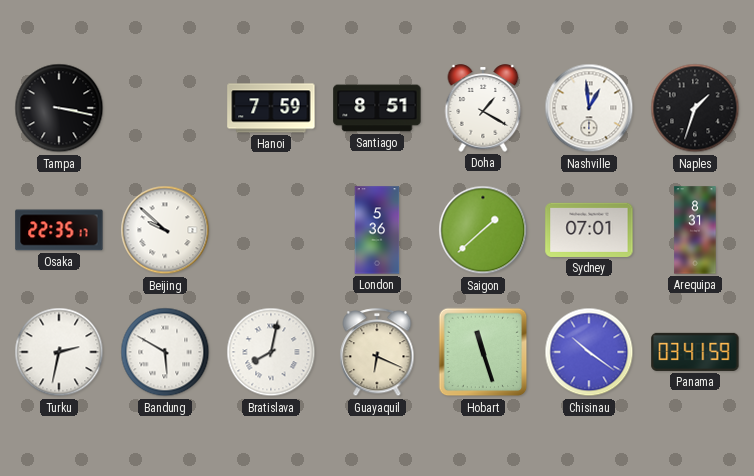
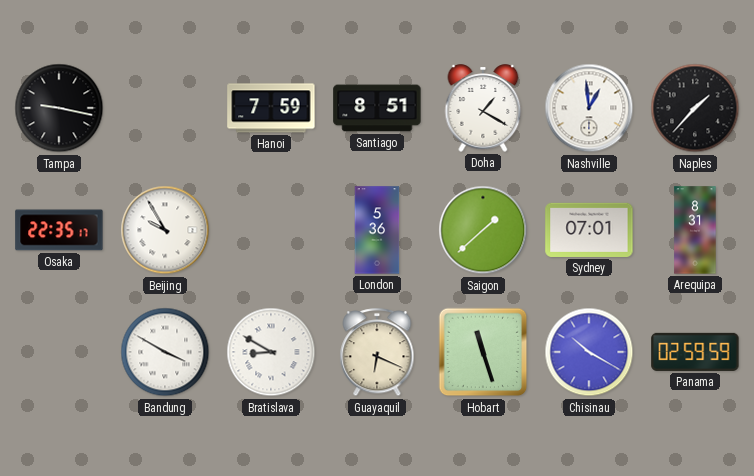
Tampa: 3:17 -> 9:17
Naples: 1:33 -> 1:37
Beijing: 9:52 -> 9:55
Turku: 2:32 -> none
Bandung: 5:50 -> 3:50
Bratislava: 8:02 -> 8:50
Chisinau: 10:21 -> 10:20
Panama: 03:41 -> 02:59
